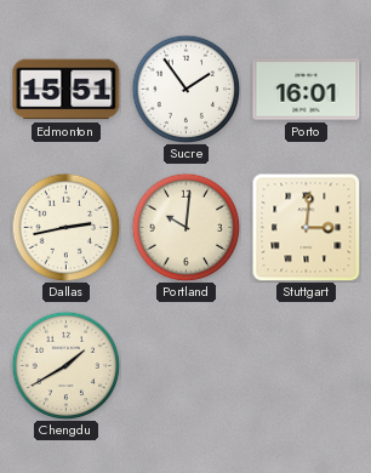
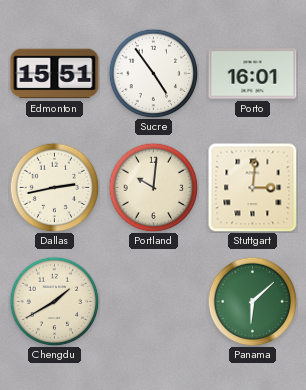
Sucre: 1:54 -> 4:54
Panama: none -> 6:08
